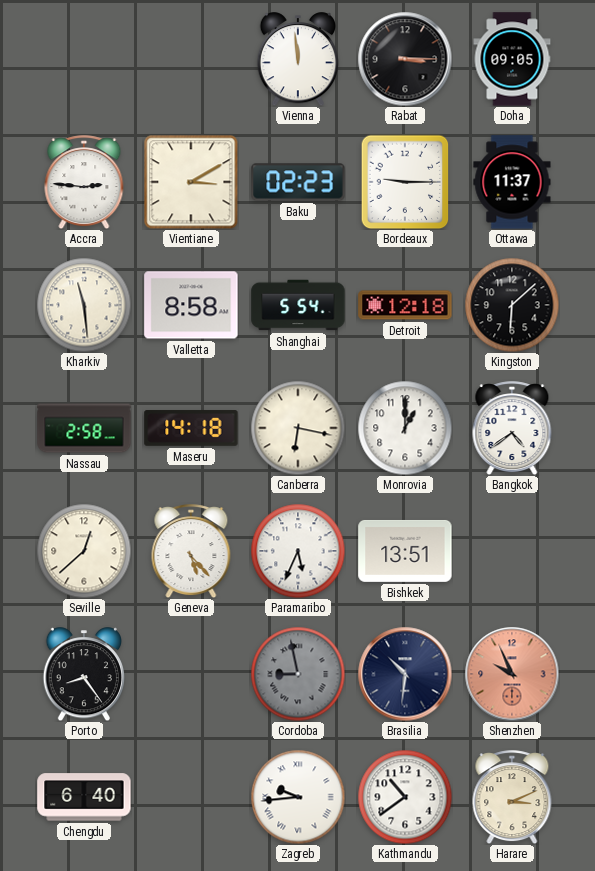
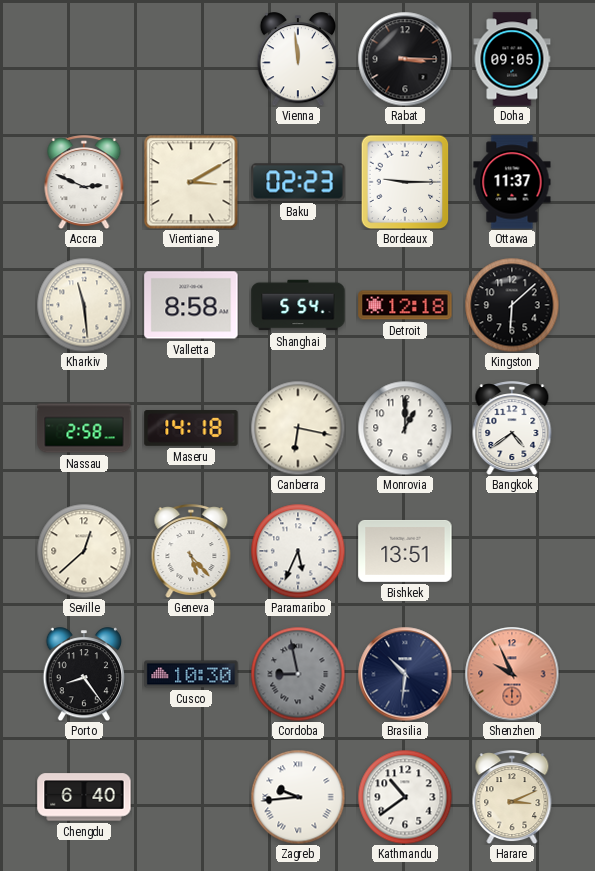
Accra: 2:46 -> 2:49
Cusco: none -> 10:30
